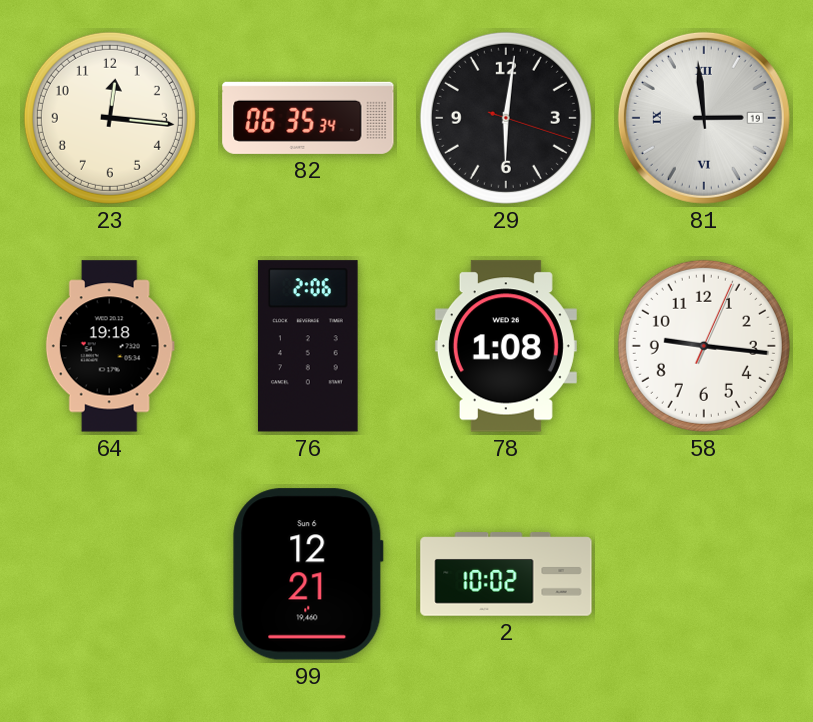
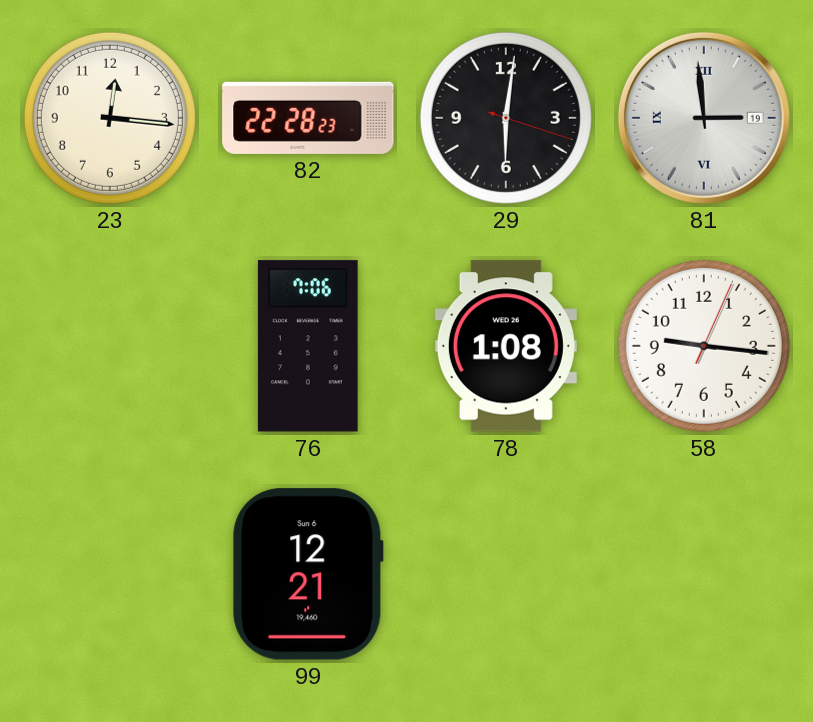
82: 06:35 -> 22:28
64: 19:18 -> none
76: 2:06 -> 7:06
2: 10:02 -> none
